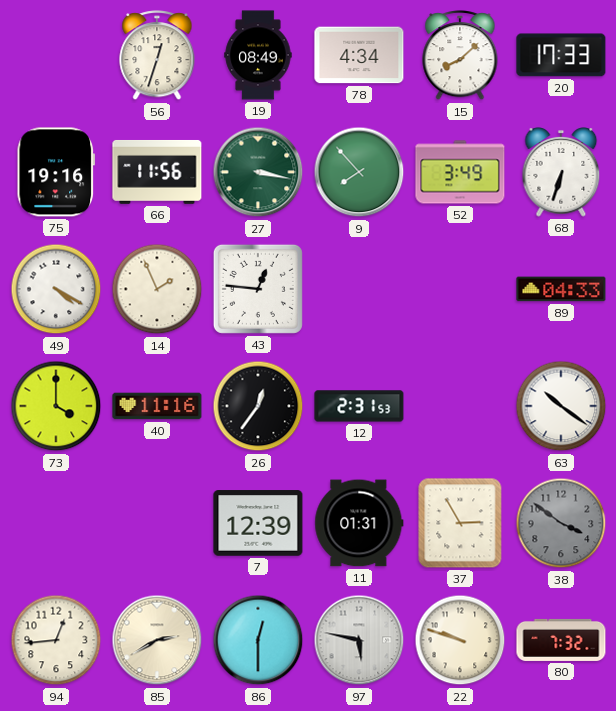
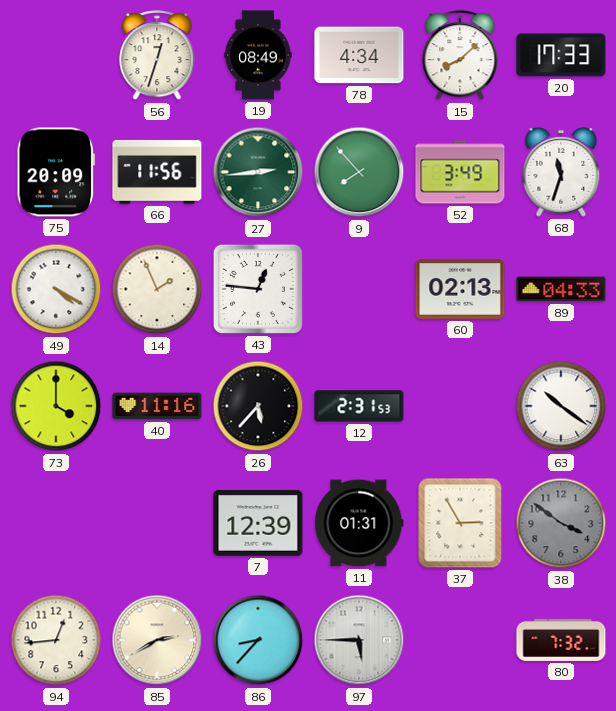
75: 19:16 -> 20:09
27: 3:17 -> 2:44
68: 6:33 -> 11:33
60: none -> 02:13
26: 12:36 -> 5:37
86: 12:30 -> 8:37
97: 5:47 -> 5:45
22: 9:48 -> none
